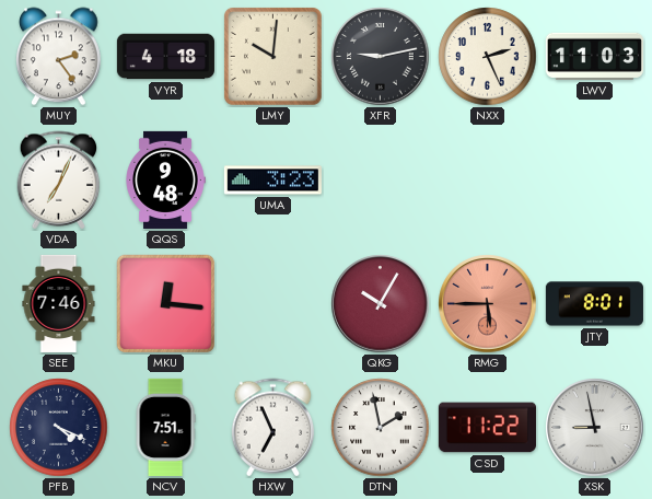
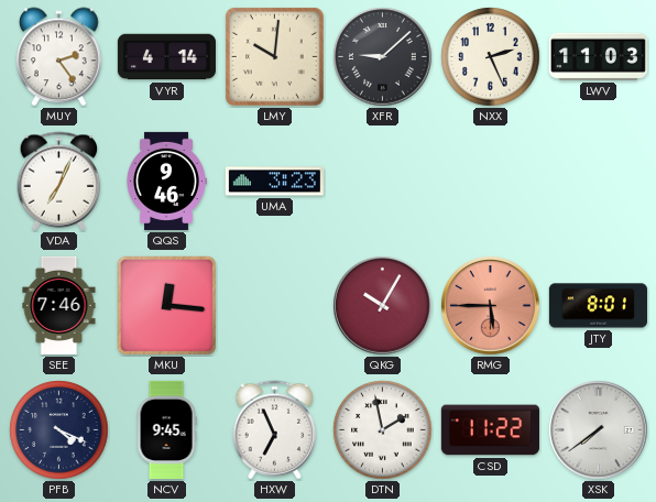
VYR: 4:18 -> 4:14
XFR: 9:13 -> 9:08
QQS: 9:48 -> 9:46
NCV: 7:51 -> 9:45
XSK: 8:58 -> 7:39
